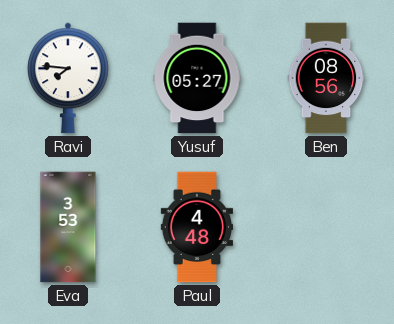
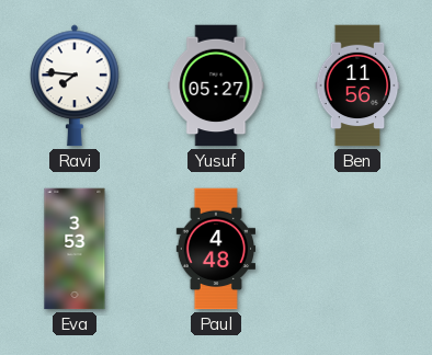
Ben: 08:56 -> 11:56
